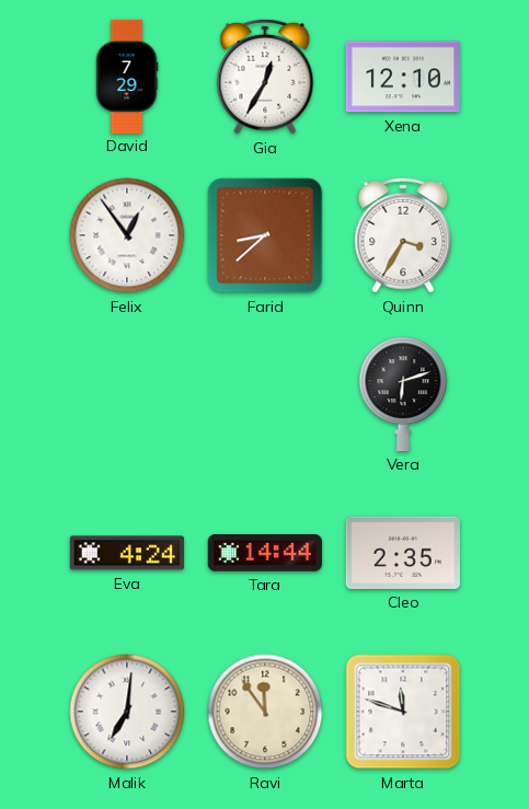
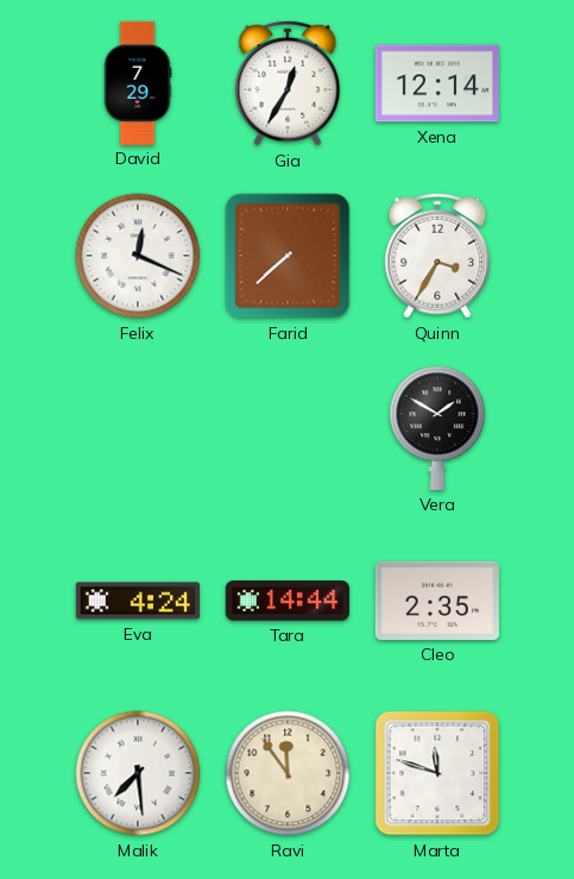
Xena: 12:10 -> 12:14
Felix: 12:54 -> 12:19
Farid: 8:38 -> 7:38
Vera: 6:12 -> 1:50
Malik: 7:01 -> 7:29
